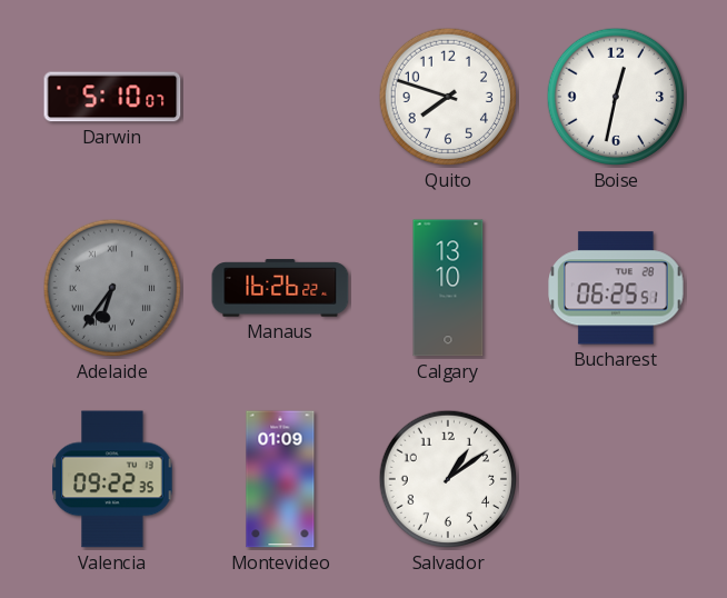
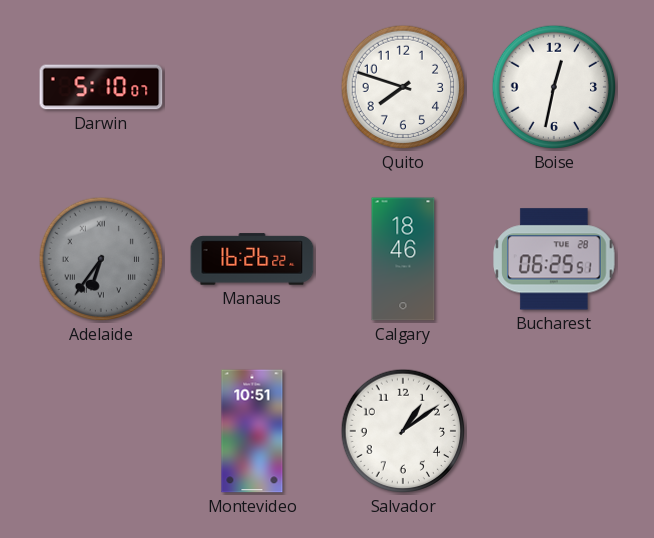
Calgary: 13:10 -> 18:46
Valencia: 09:22 -> none
Montevideo: 01:09 -> 10:51
